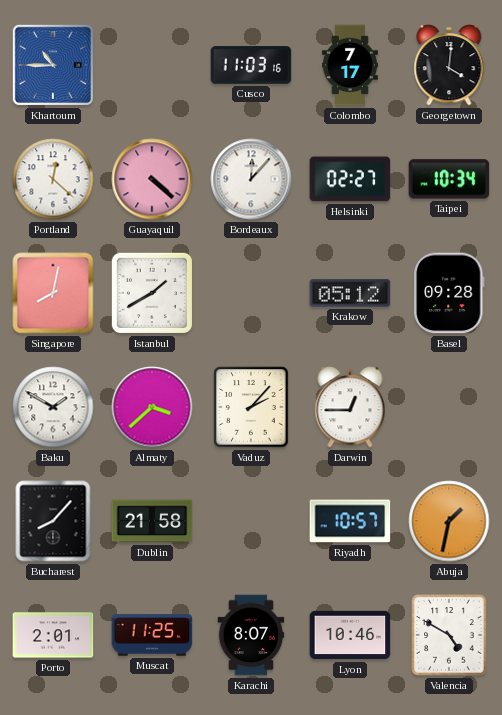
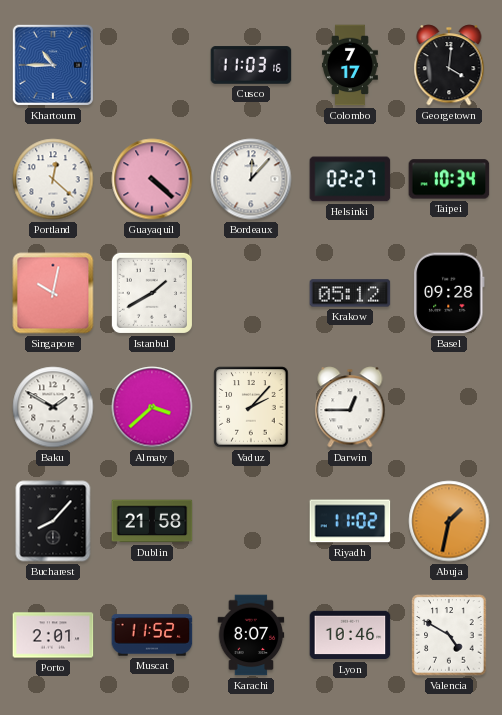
Singapore: 8:02 -> 10:02
Riyadh: 10:57 -> 11:02
Muscat: 11:25 -> 11:52
